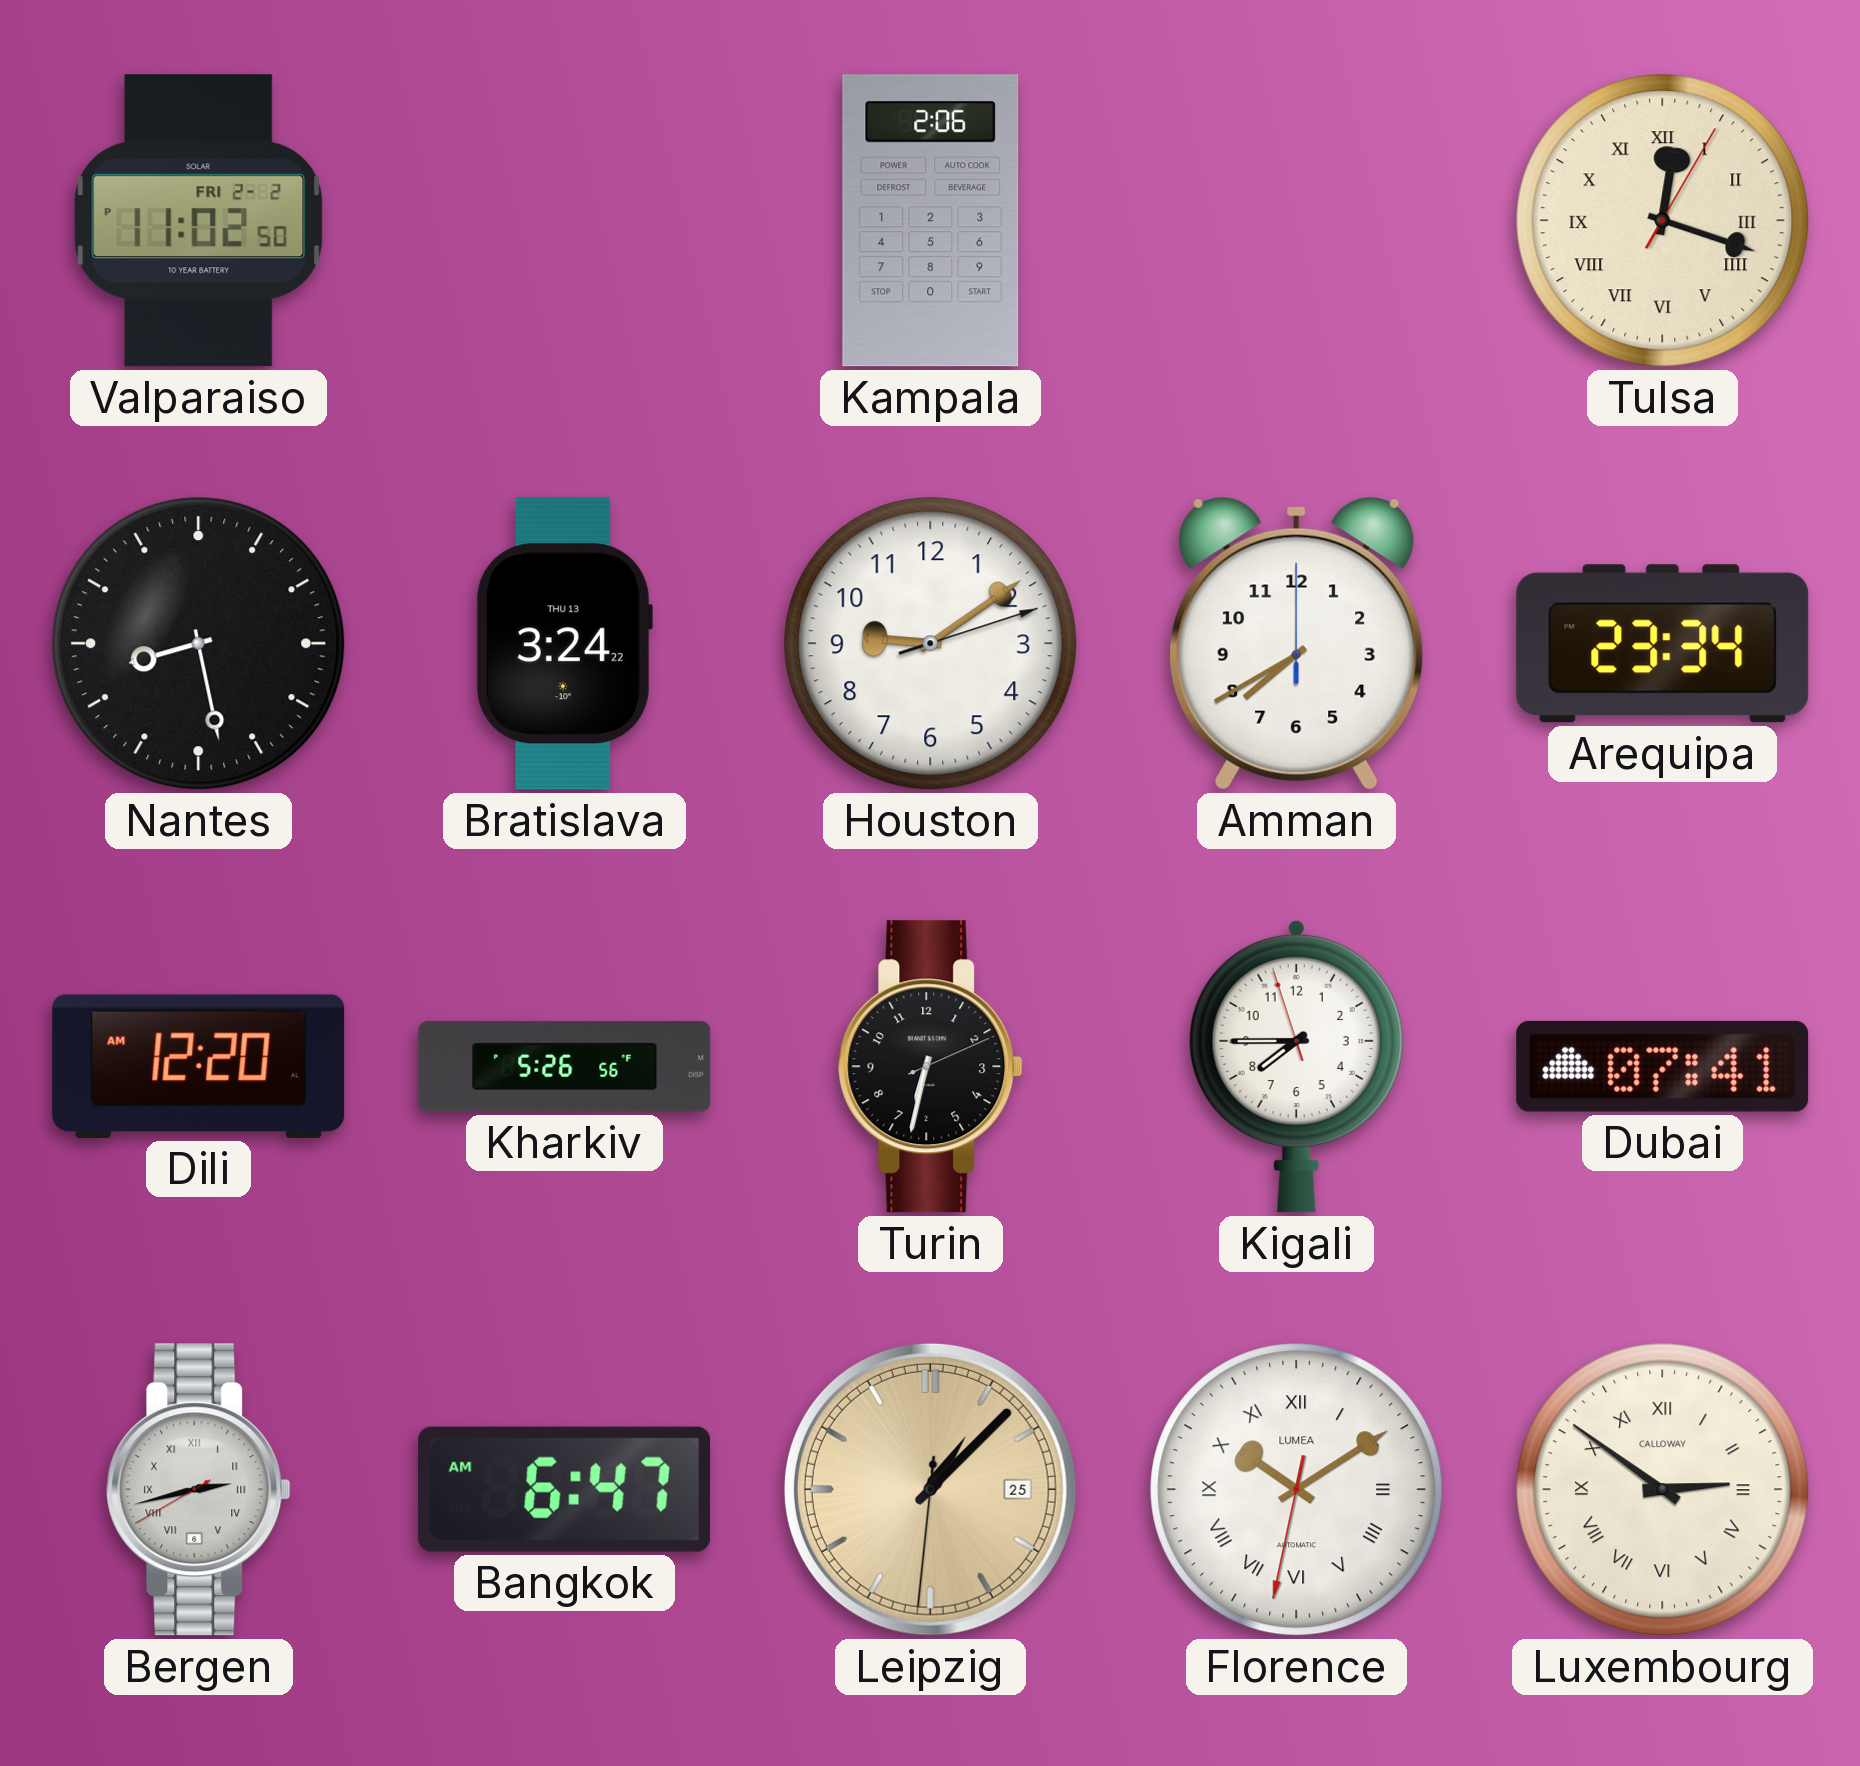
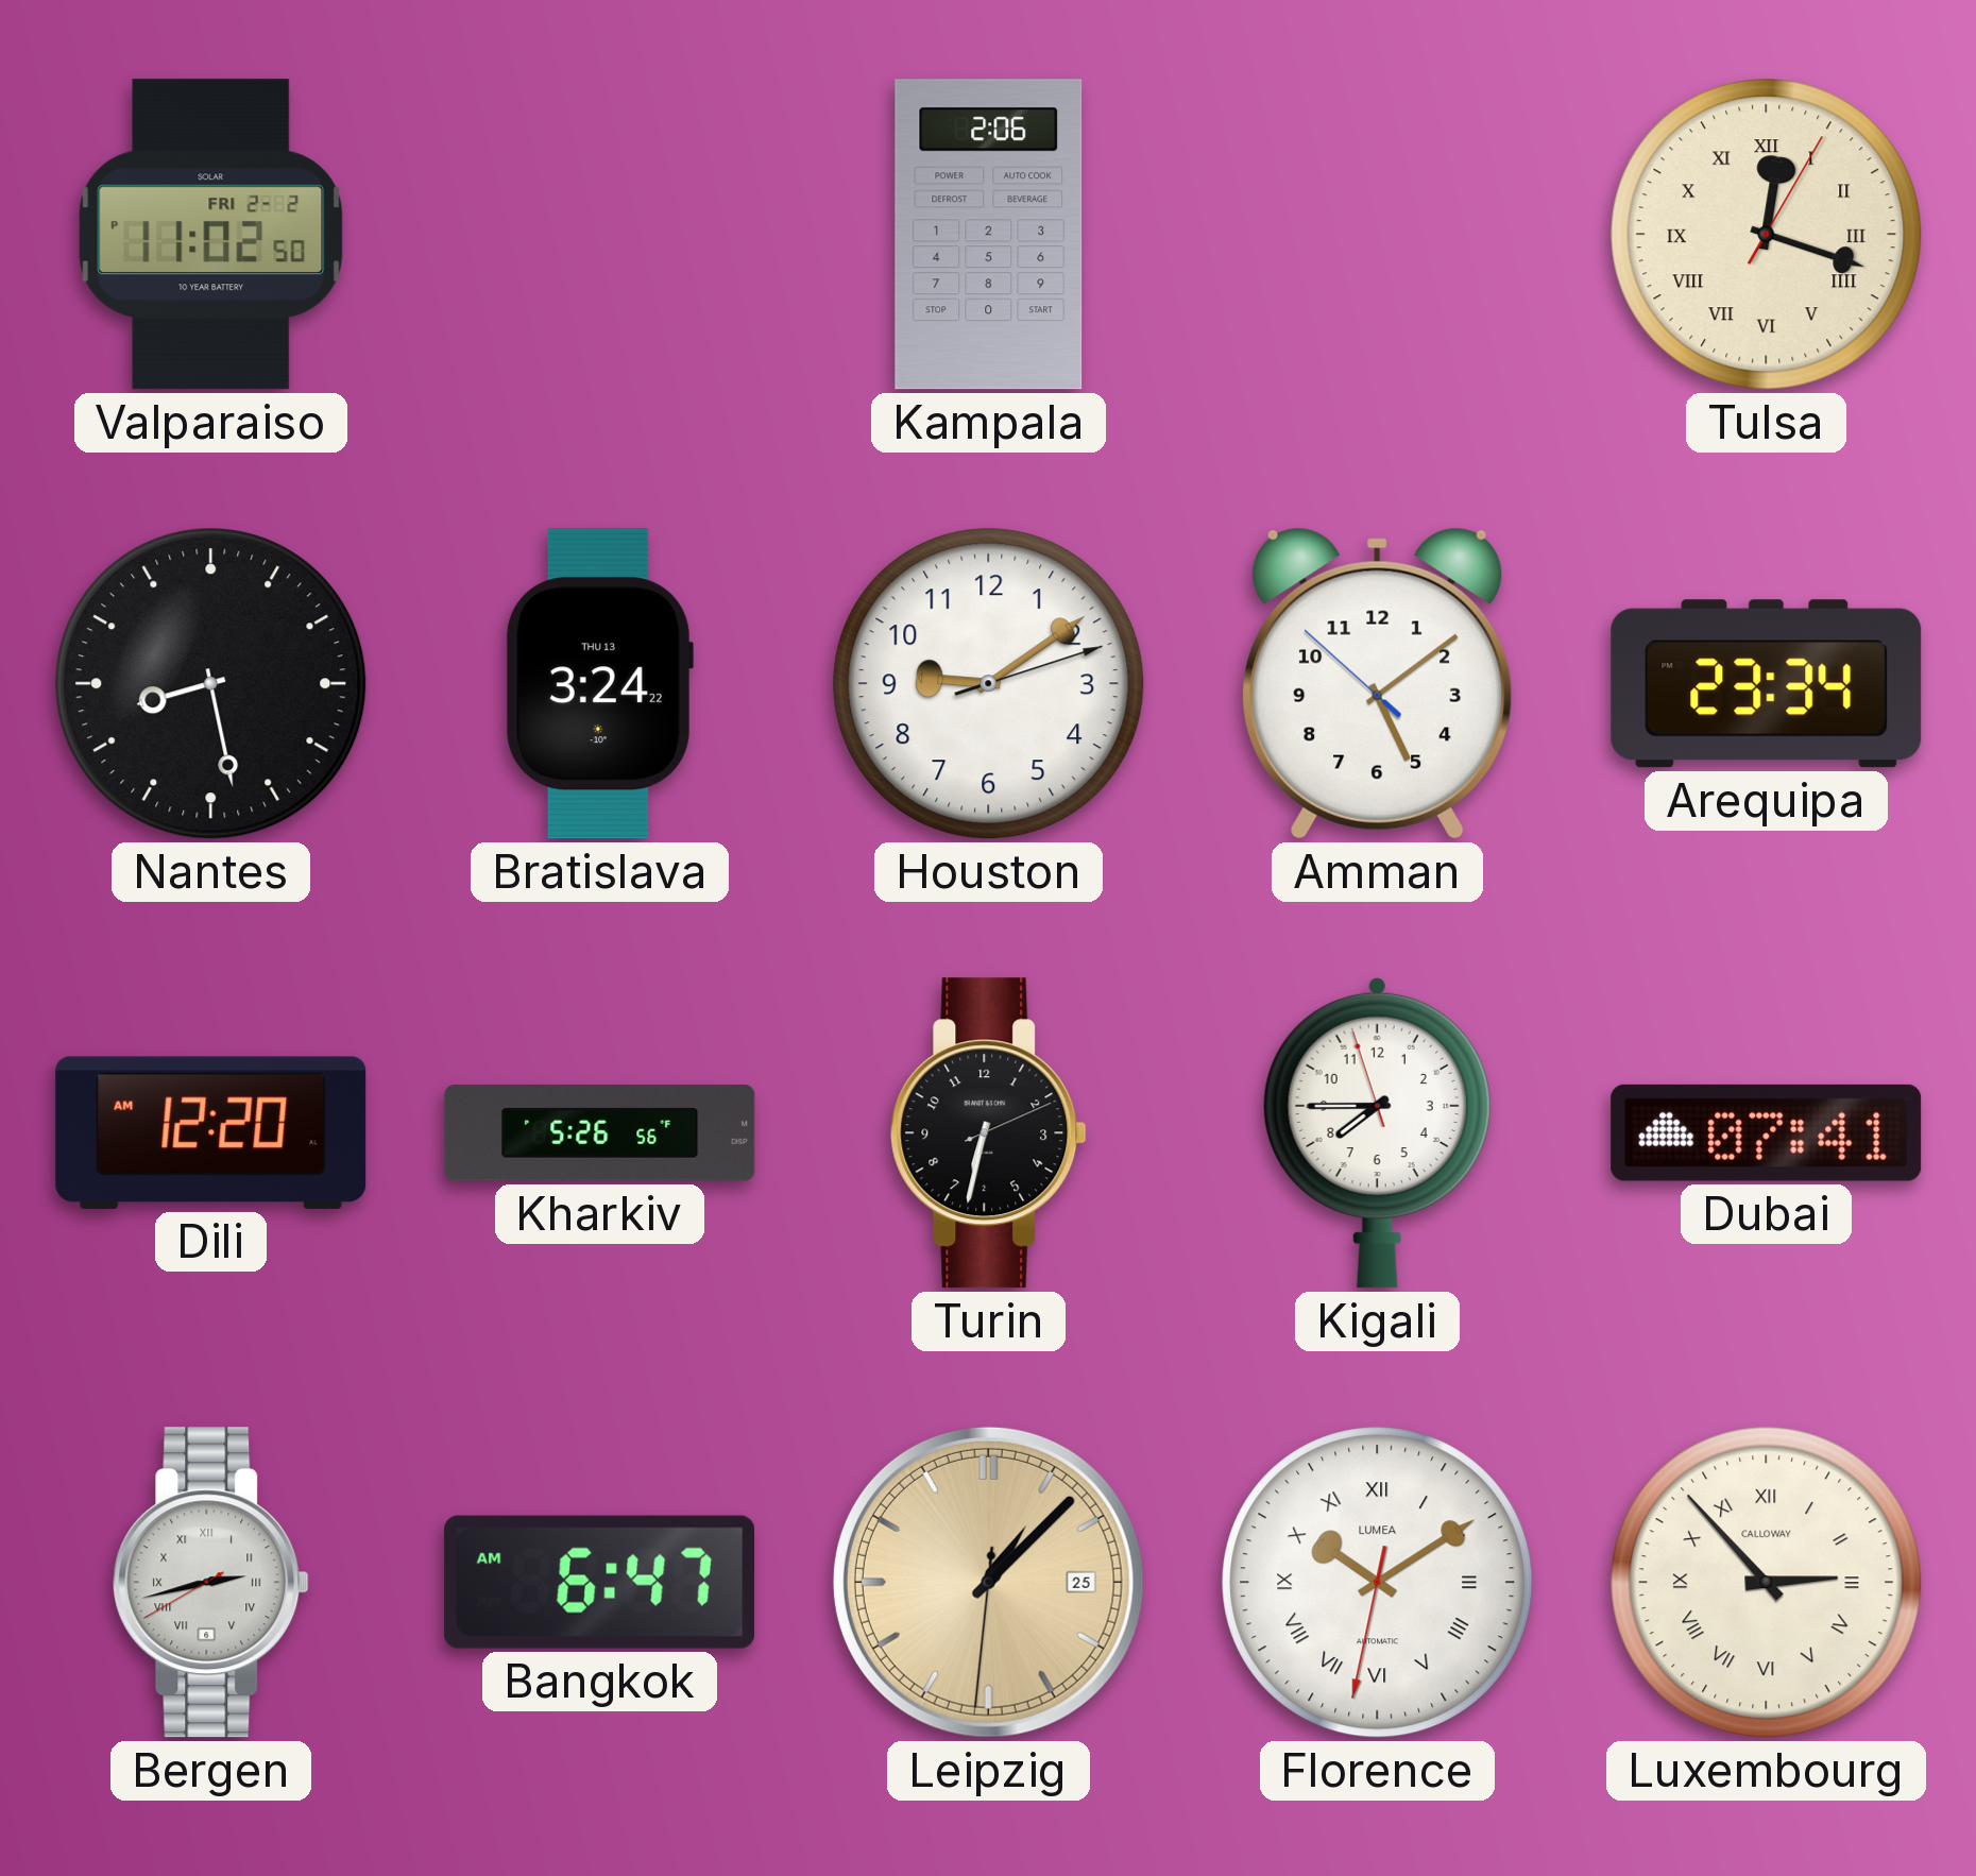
Amman: 7:40 -> 5:08
Luxembourg: 2:51 -> 2:53
